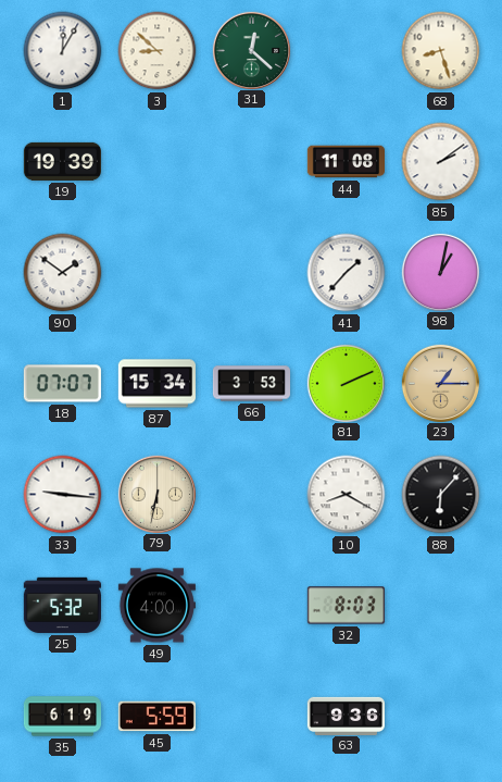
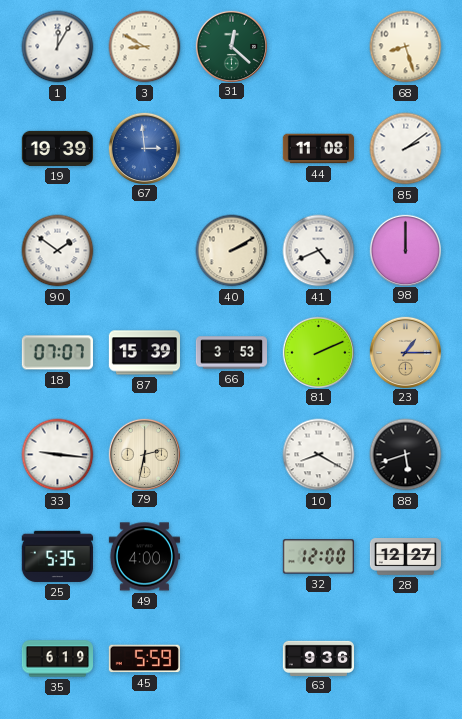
3: 8:52 -> 8:50
67: none -> 2:59
40: none -> 2:10
41: 1:37 -> 4:41
98: 1:02 -> 12:00
87: 15:34 -> 15:39
79: 6:32 -> 2:32
88: 6:07 -> 5:42
25: 5:32 -> 5:35
32: 8:03 -> 12:00
28: none -> 12:27
